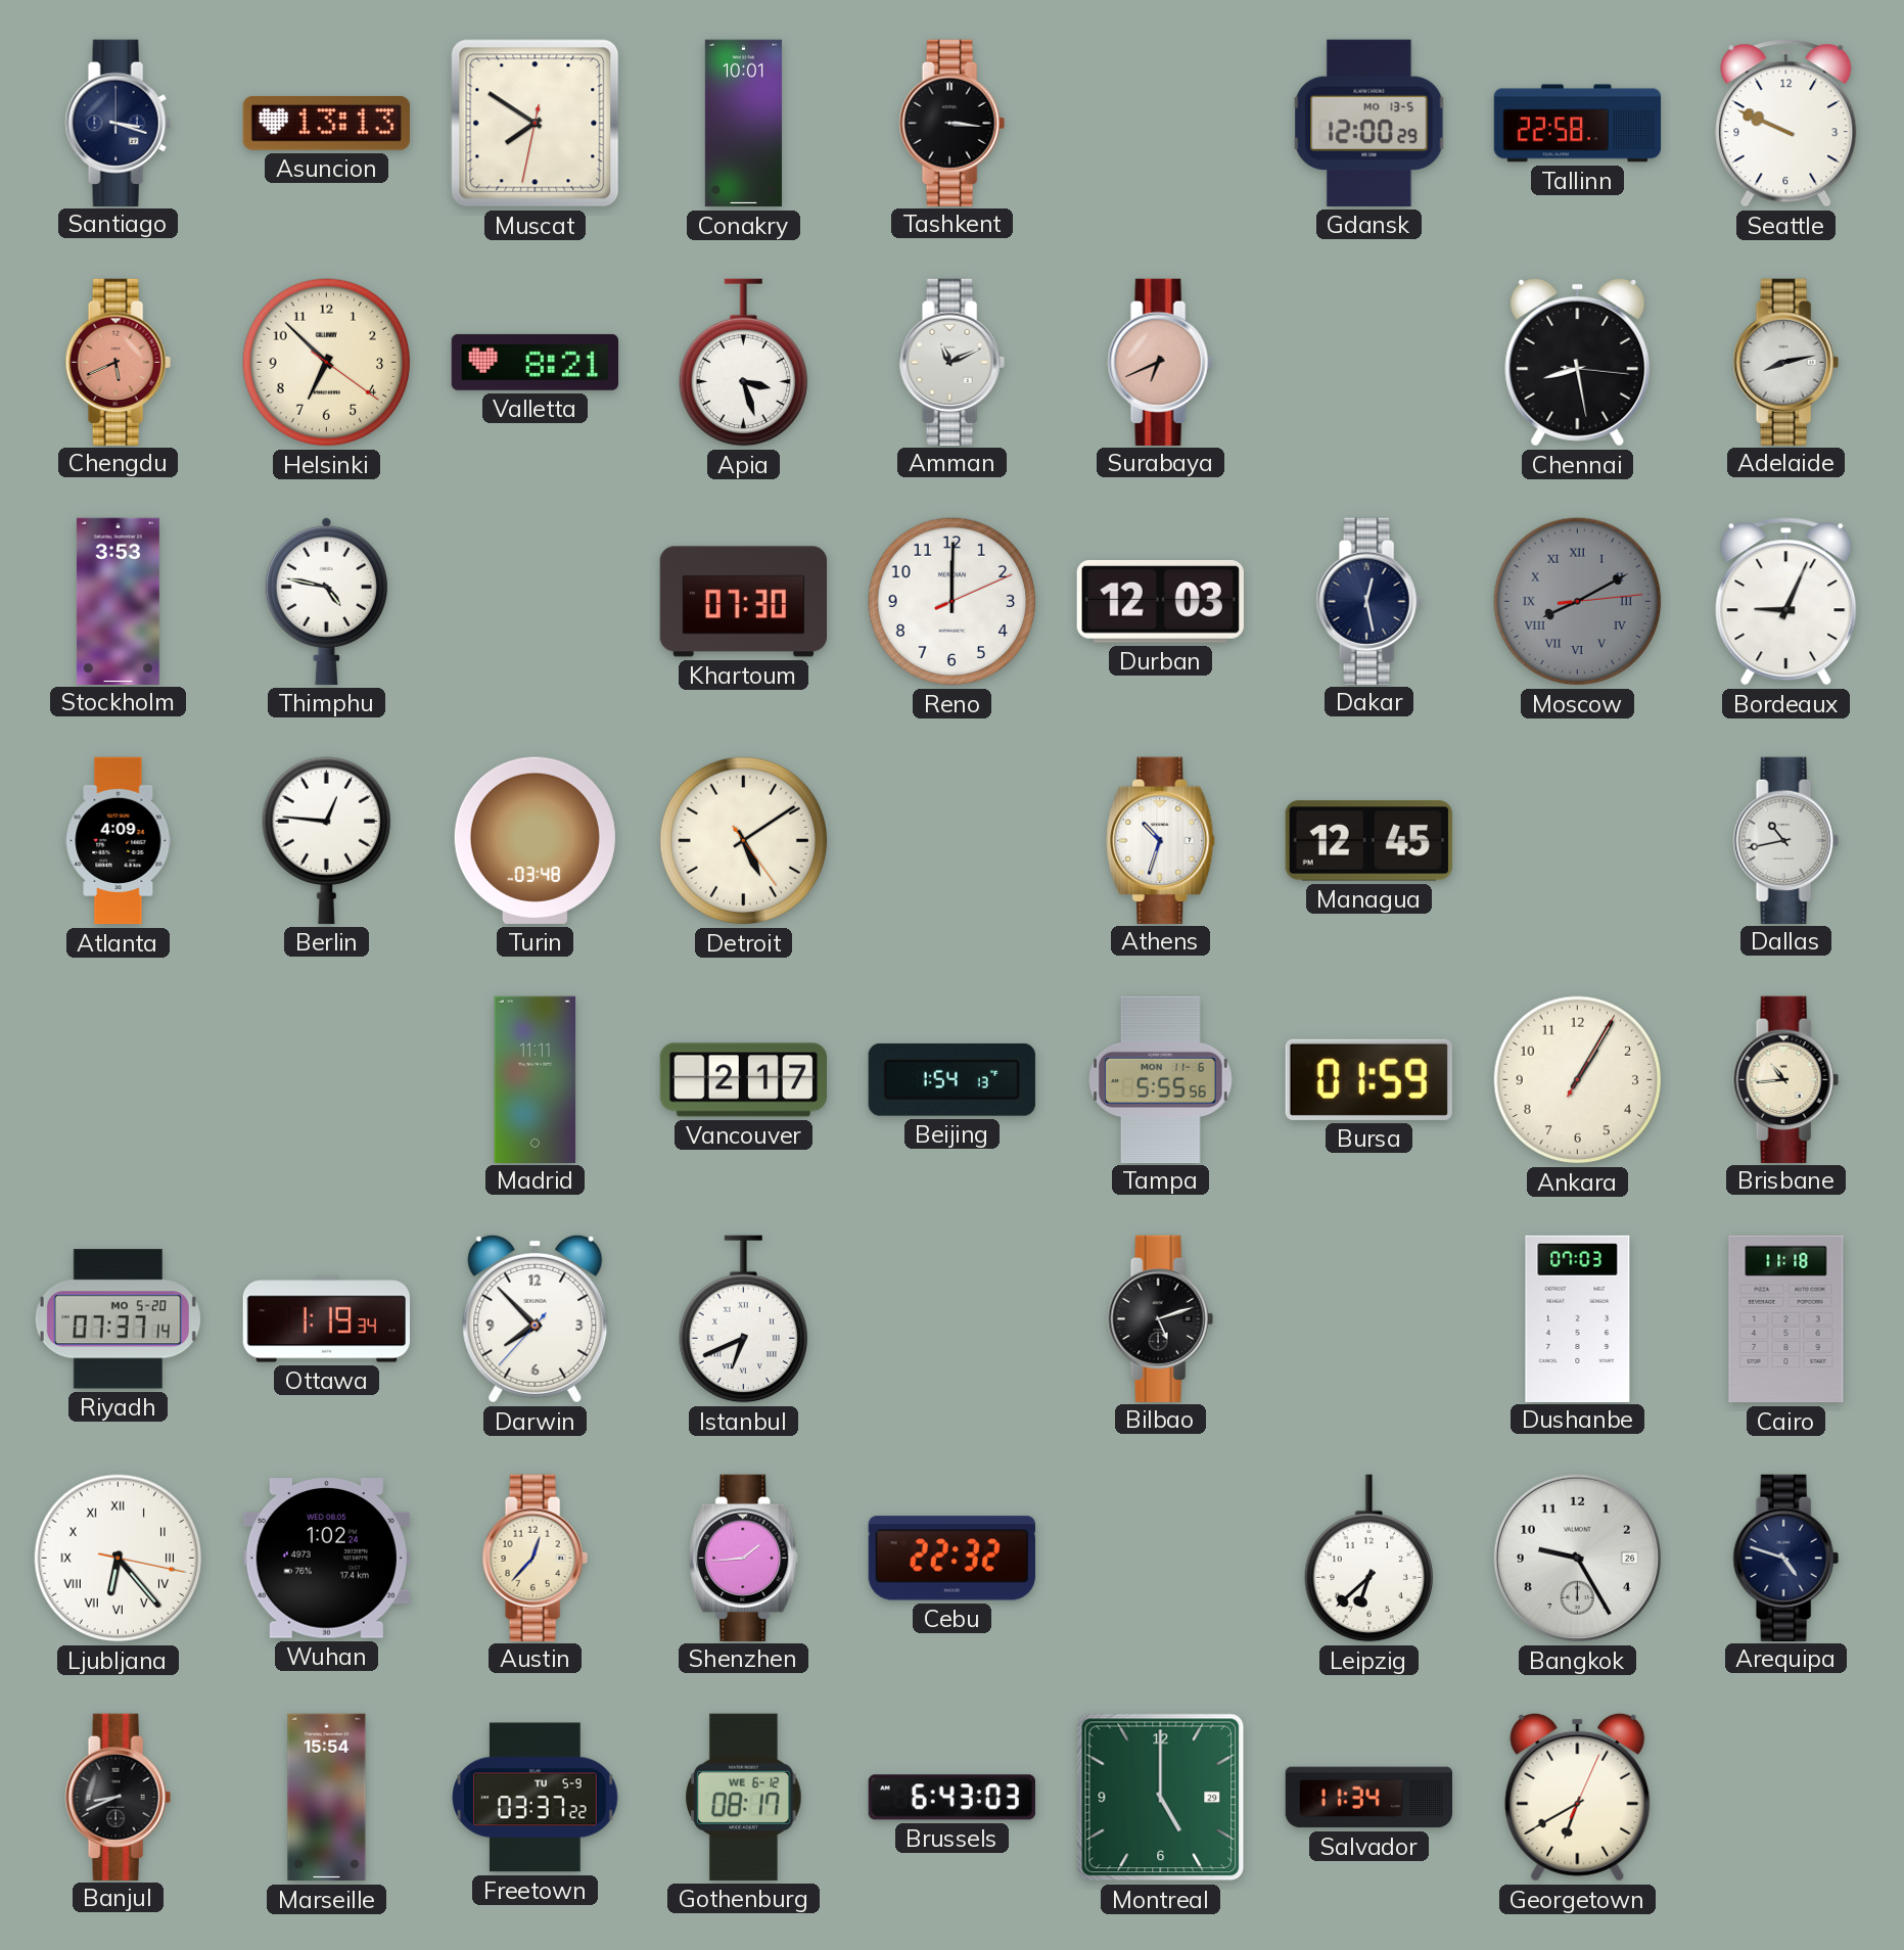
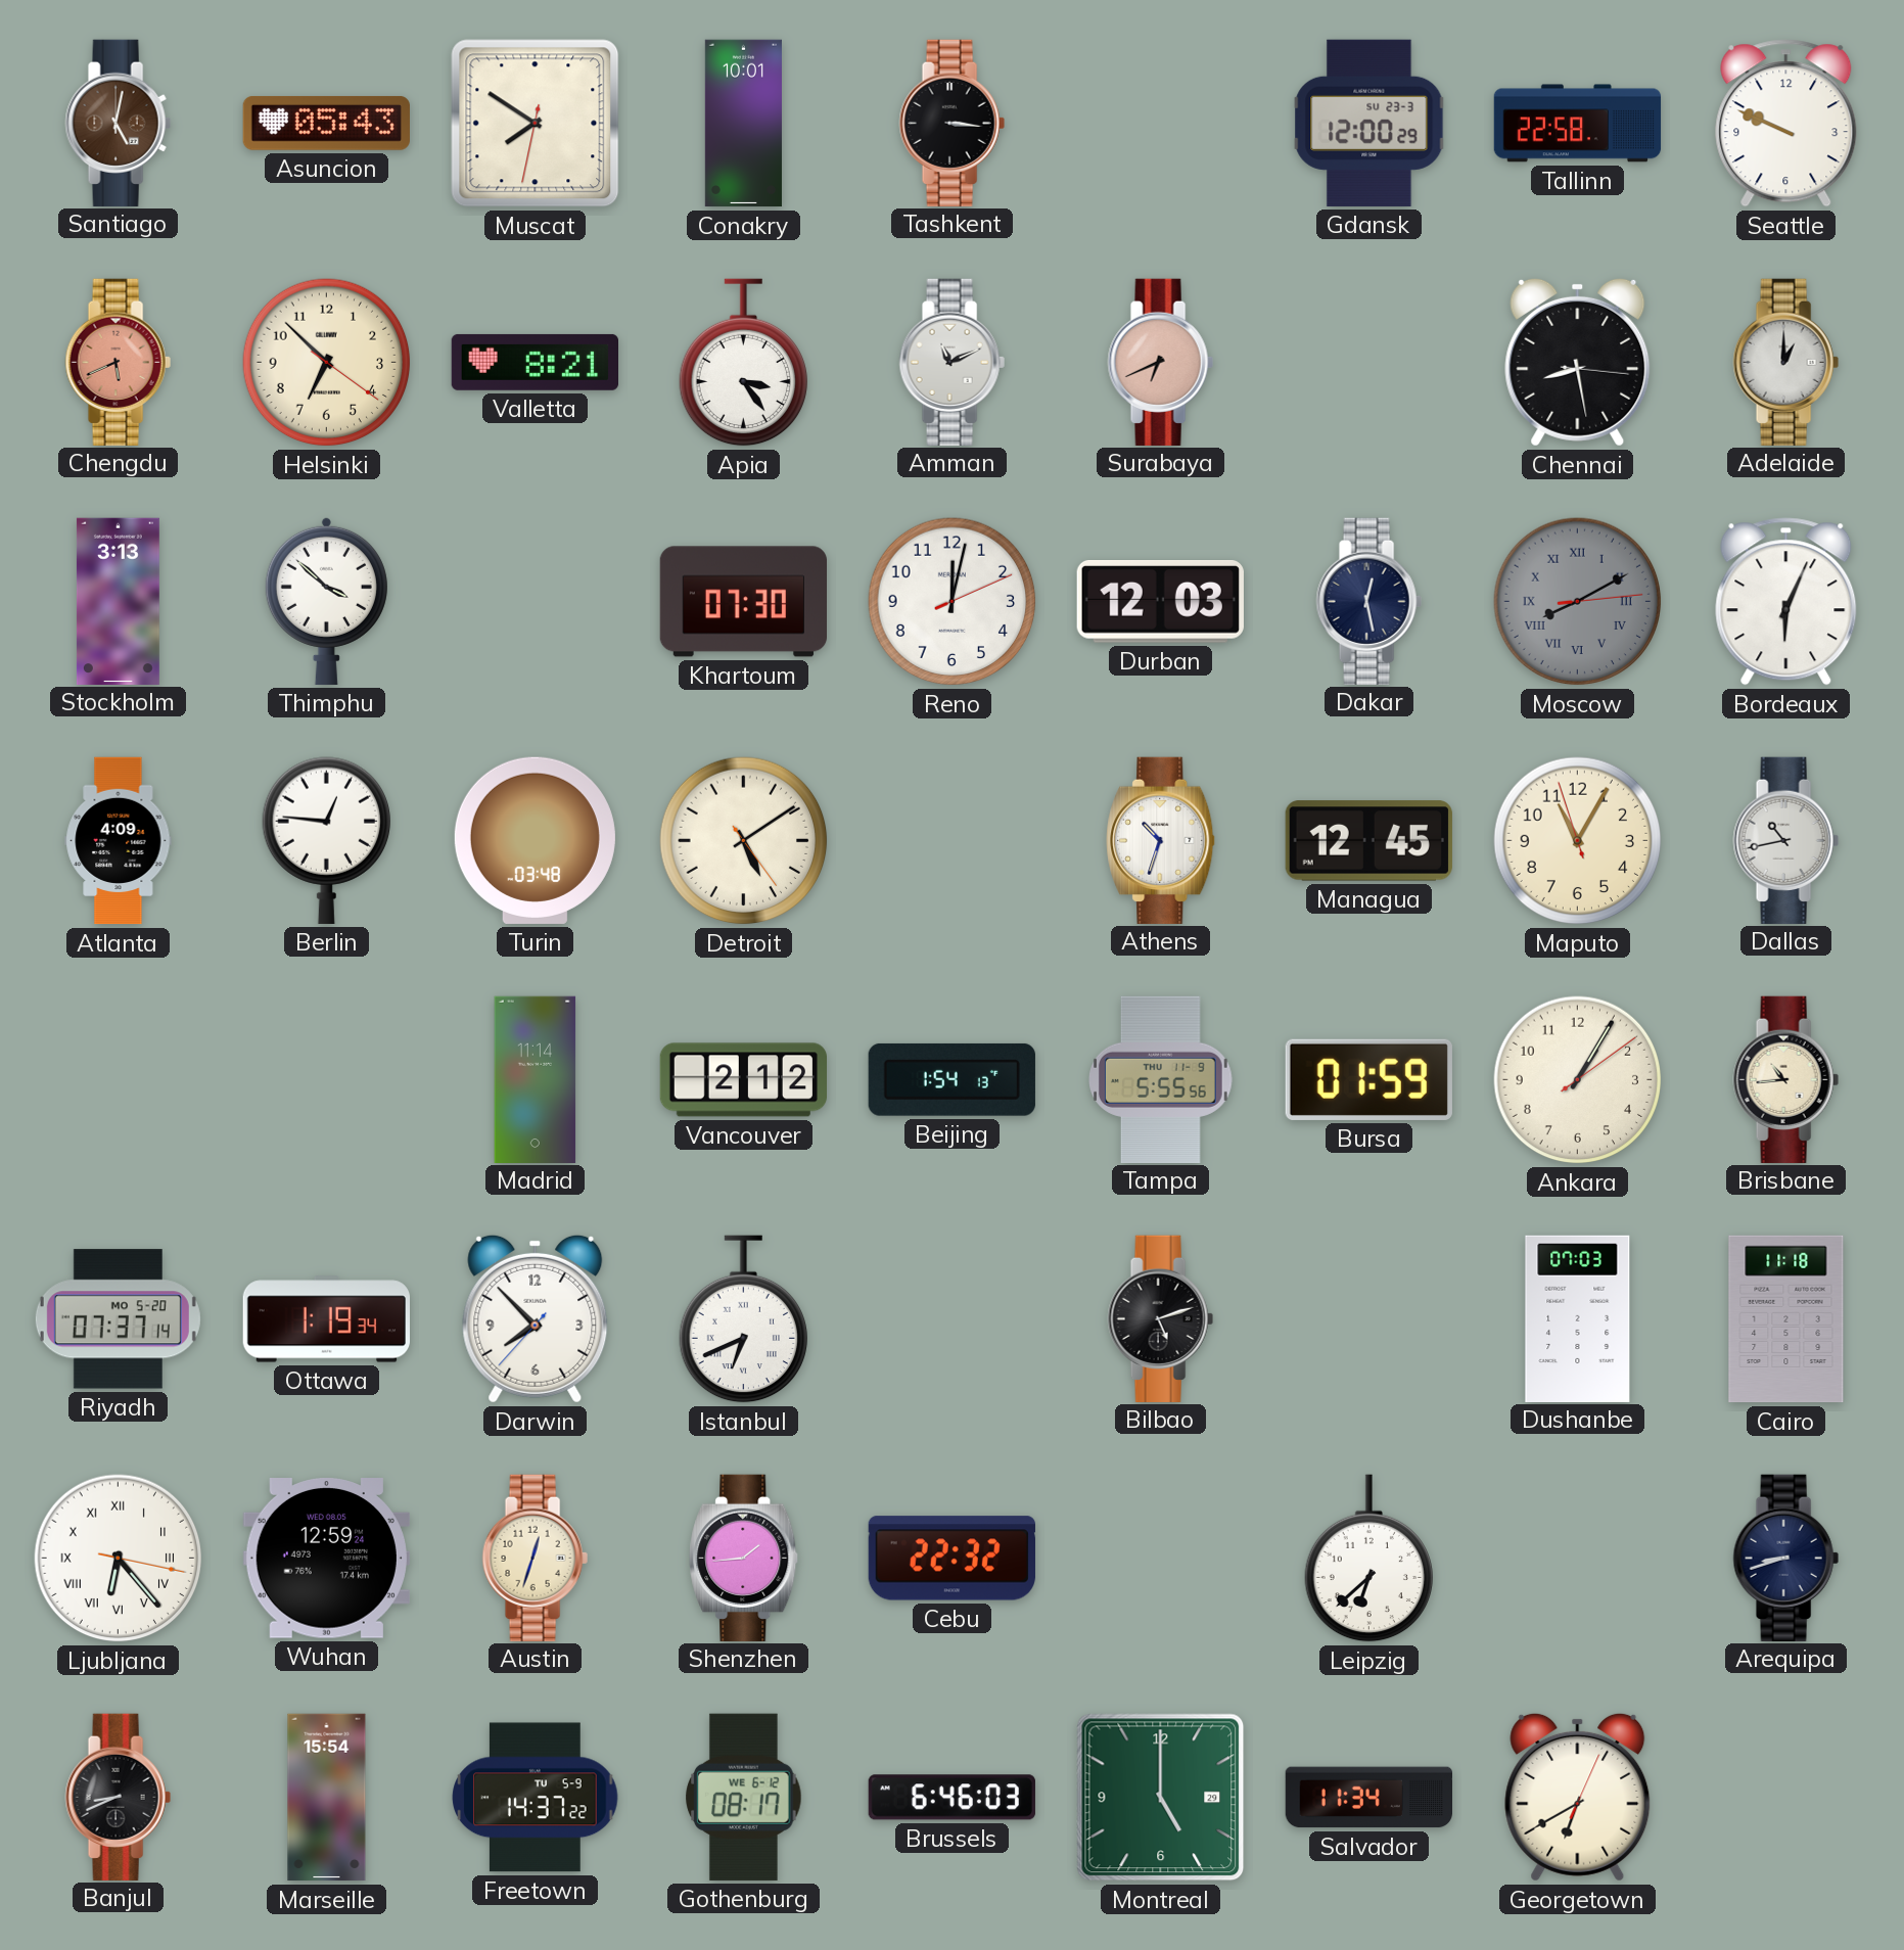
Santiago: 3:18 -> 5:02
Santiago dial: navy -> brown
Asuncion: 13:13 -> 05:43
Gdansk date: MO 13-5 -> SU 23-3
Apia: 3:27 -> 3:24
Adelaide: 8:13 -> 1:00
Stockholm: 3:53 -> 3:13
Thimphu: 4:47 -> 3:52
Reno: 12:00 -> 12:02
Bordeaux: 9:04 -> 6:04
Maputo: none -> 11:04
Madrid: 11:11 -> 11:14
Vancouver: 2:17 -> 2:12
Tampa date: MON 11-6 -> THU 11-9
Ankara: 1:05:05 -> 1:05:09
Wuhan: 1:02 -> 12:59
Austin: 12:37 -> 12:33
Bangkok: 9:25 -> none
Arequipa: 4:48 -> 8:42
Freetown: 03:37 -> 14:37
Brussels: 6:43 -> 6:46
